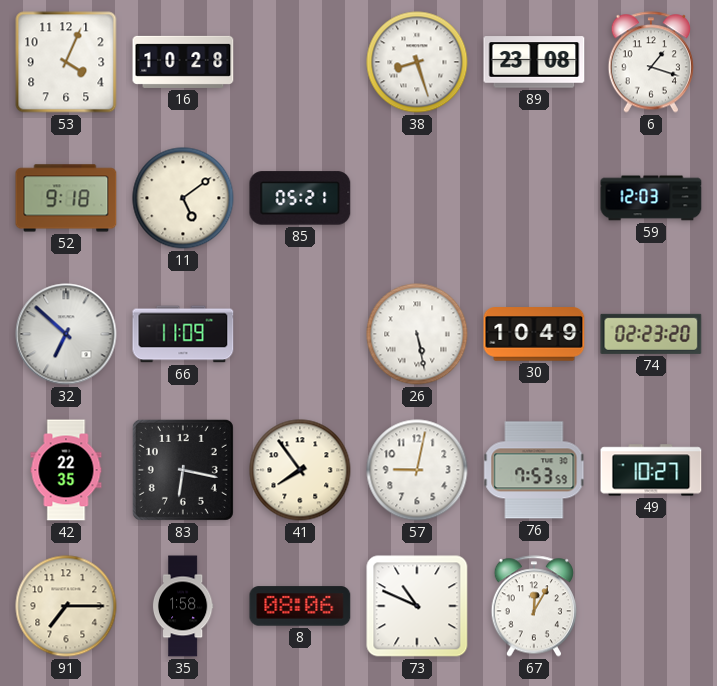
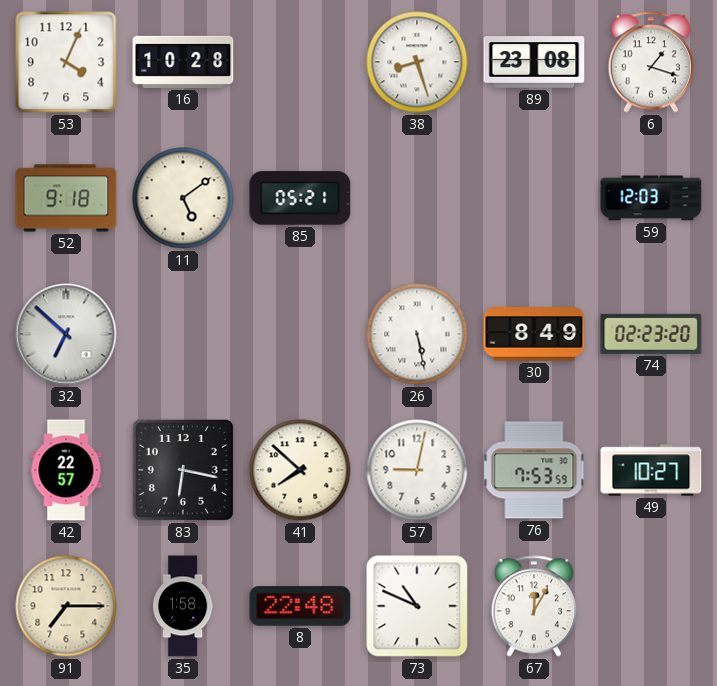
66: 11:09 -> none
30: 10:49 -> 8:49
42: 22:35 -> 22:57
41: 7:54 -> 7:52
8: 08:06 -> 22:48
